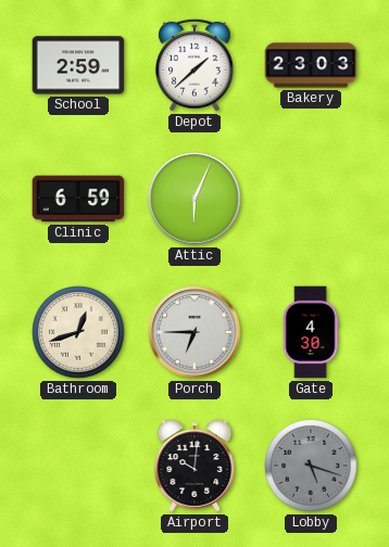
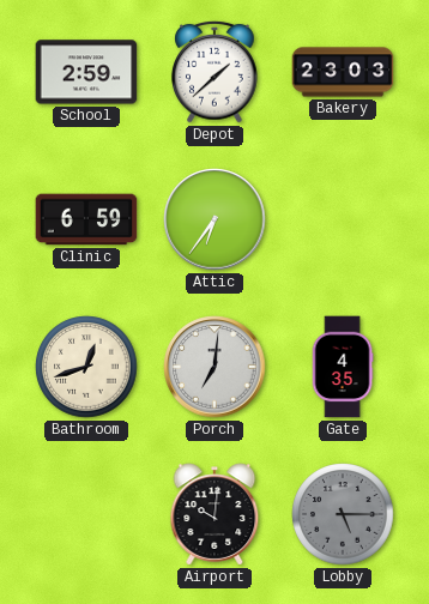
Attic: 6:04 -> 6:36
Porch: 6:45 -> 7:01
Gate: 4:30 -> 4:35
Lobby: 5:18 -> 5:15
